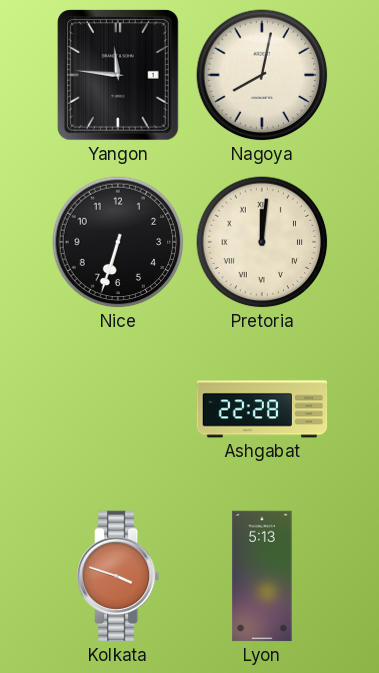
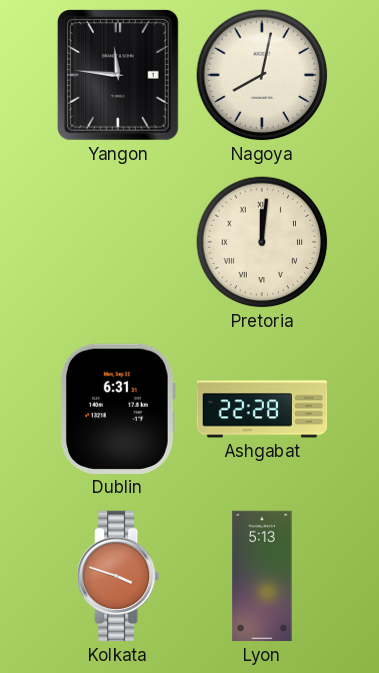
Nice: 6:33 -> none
Dublin: none -> 6:31
